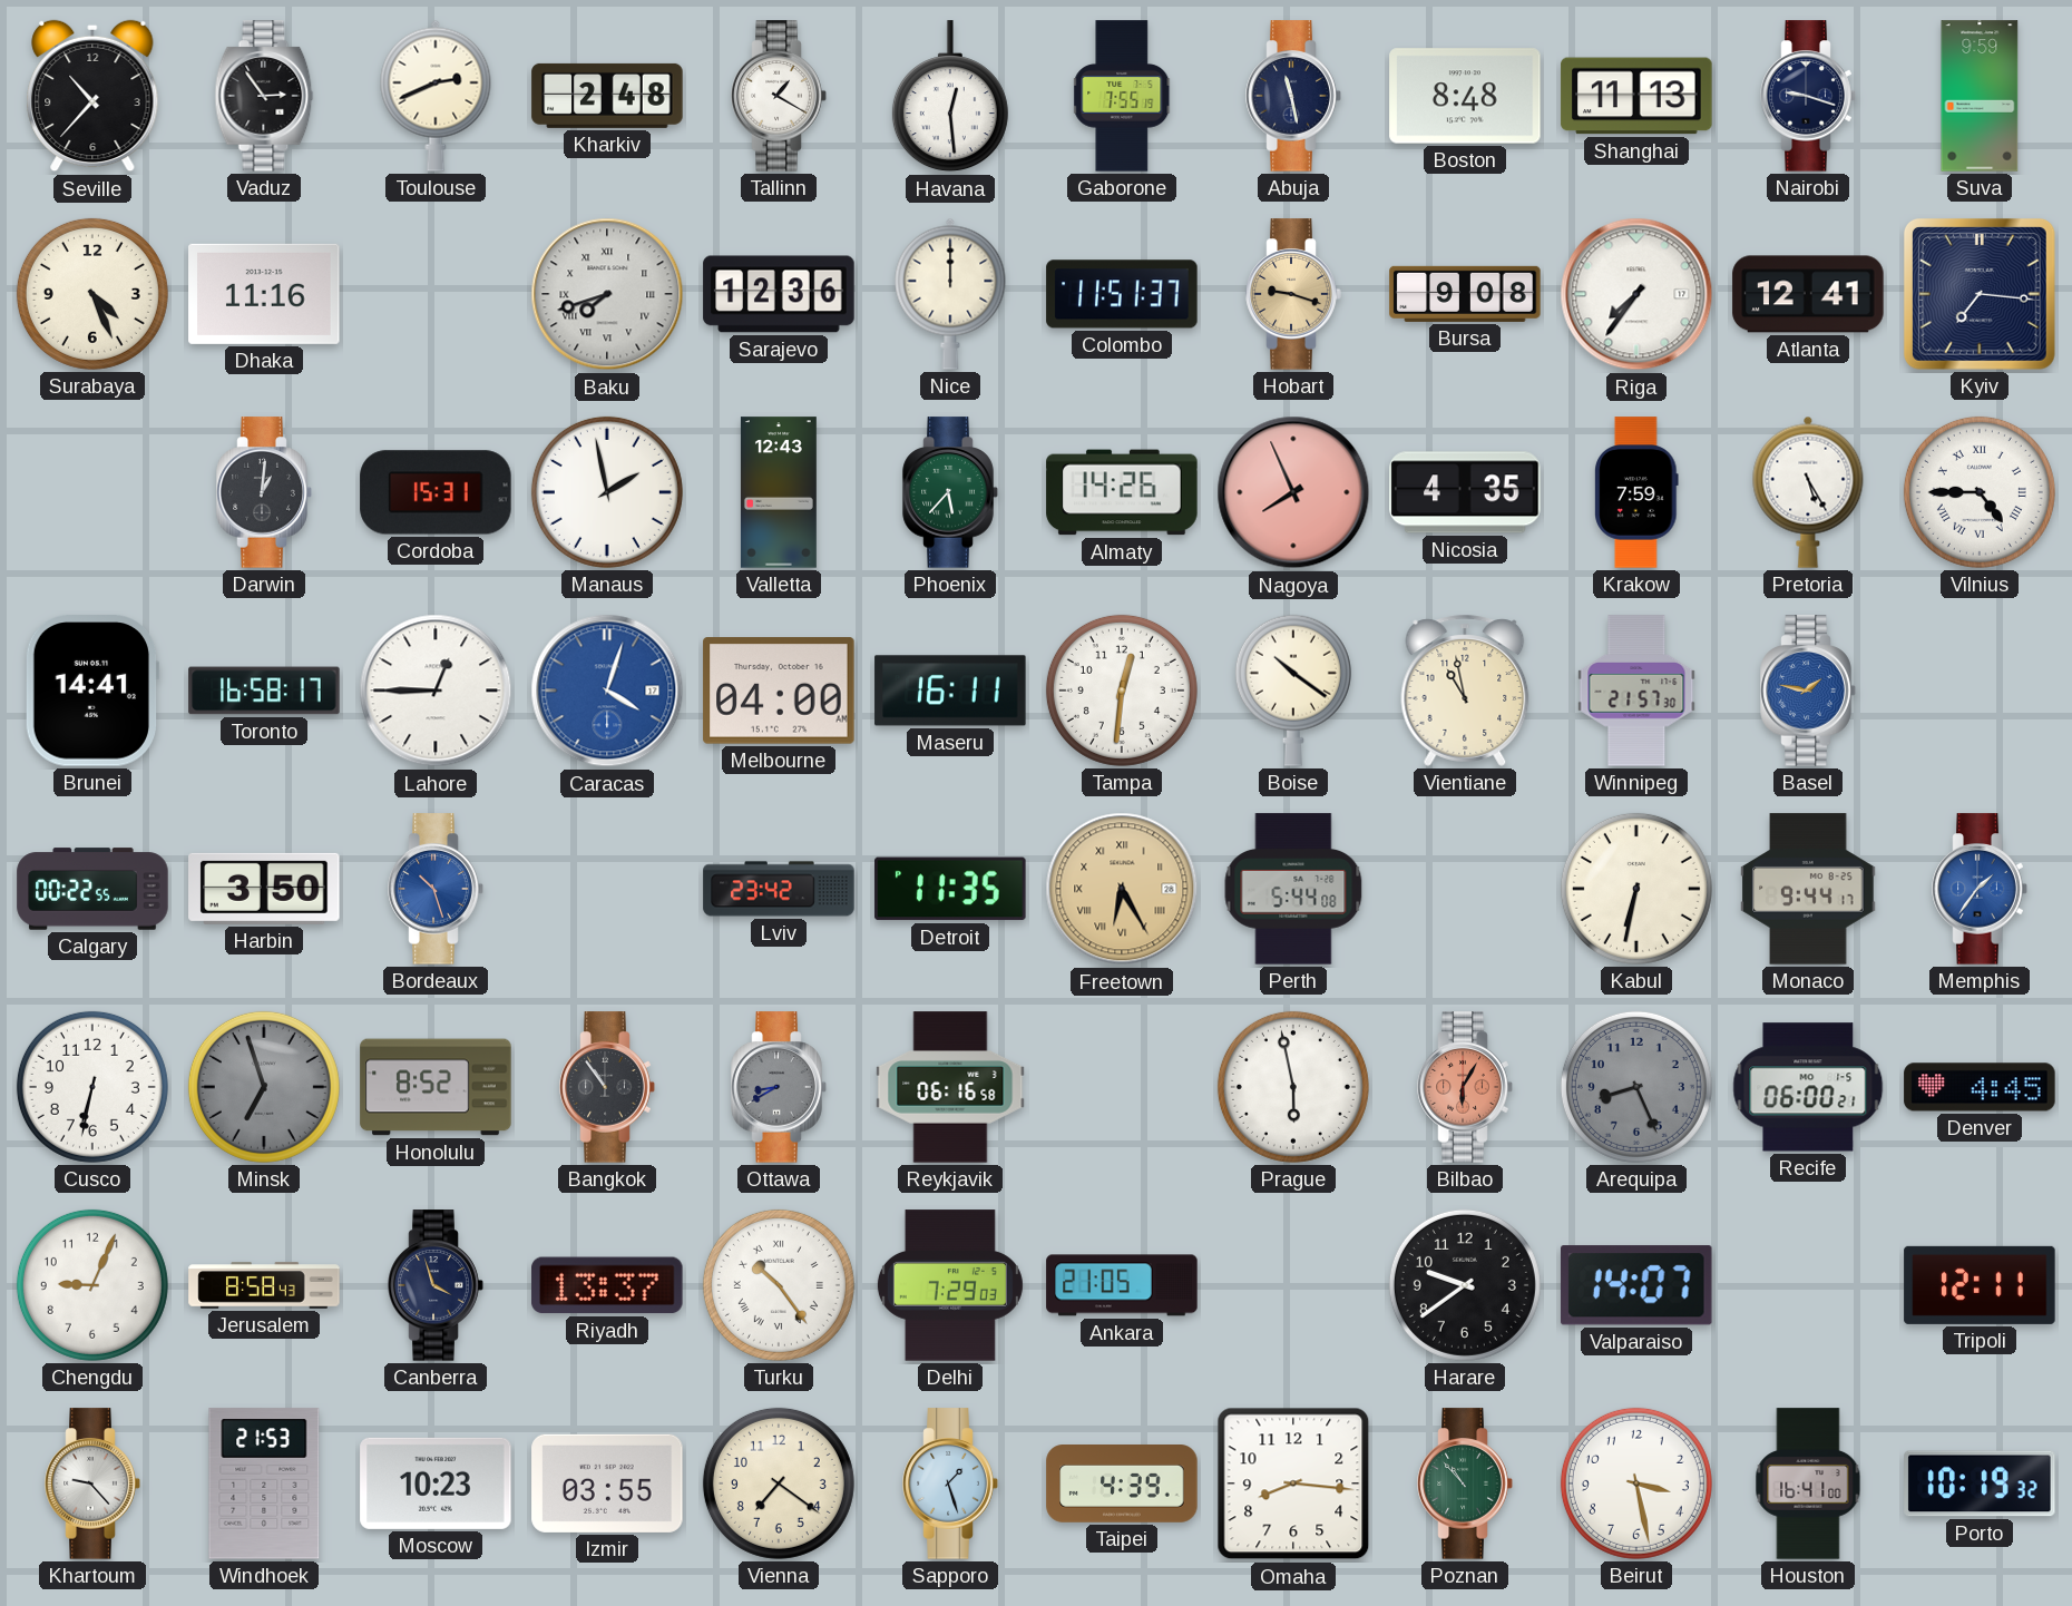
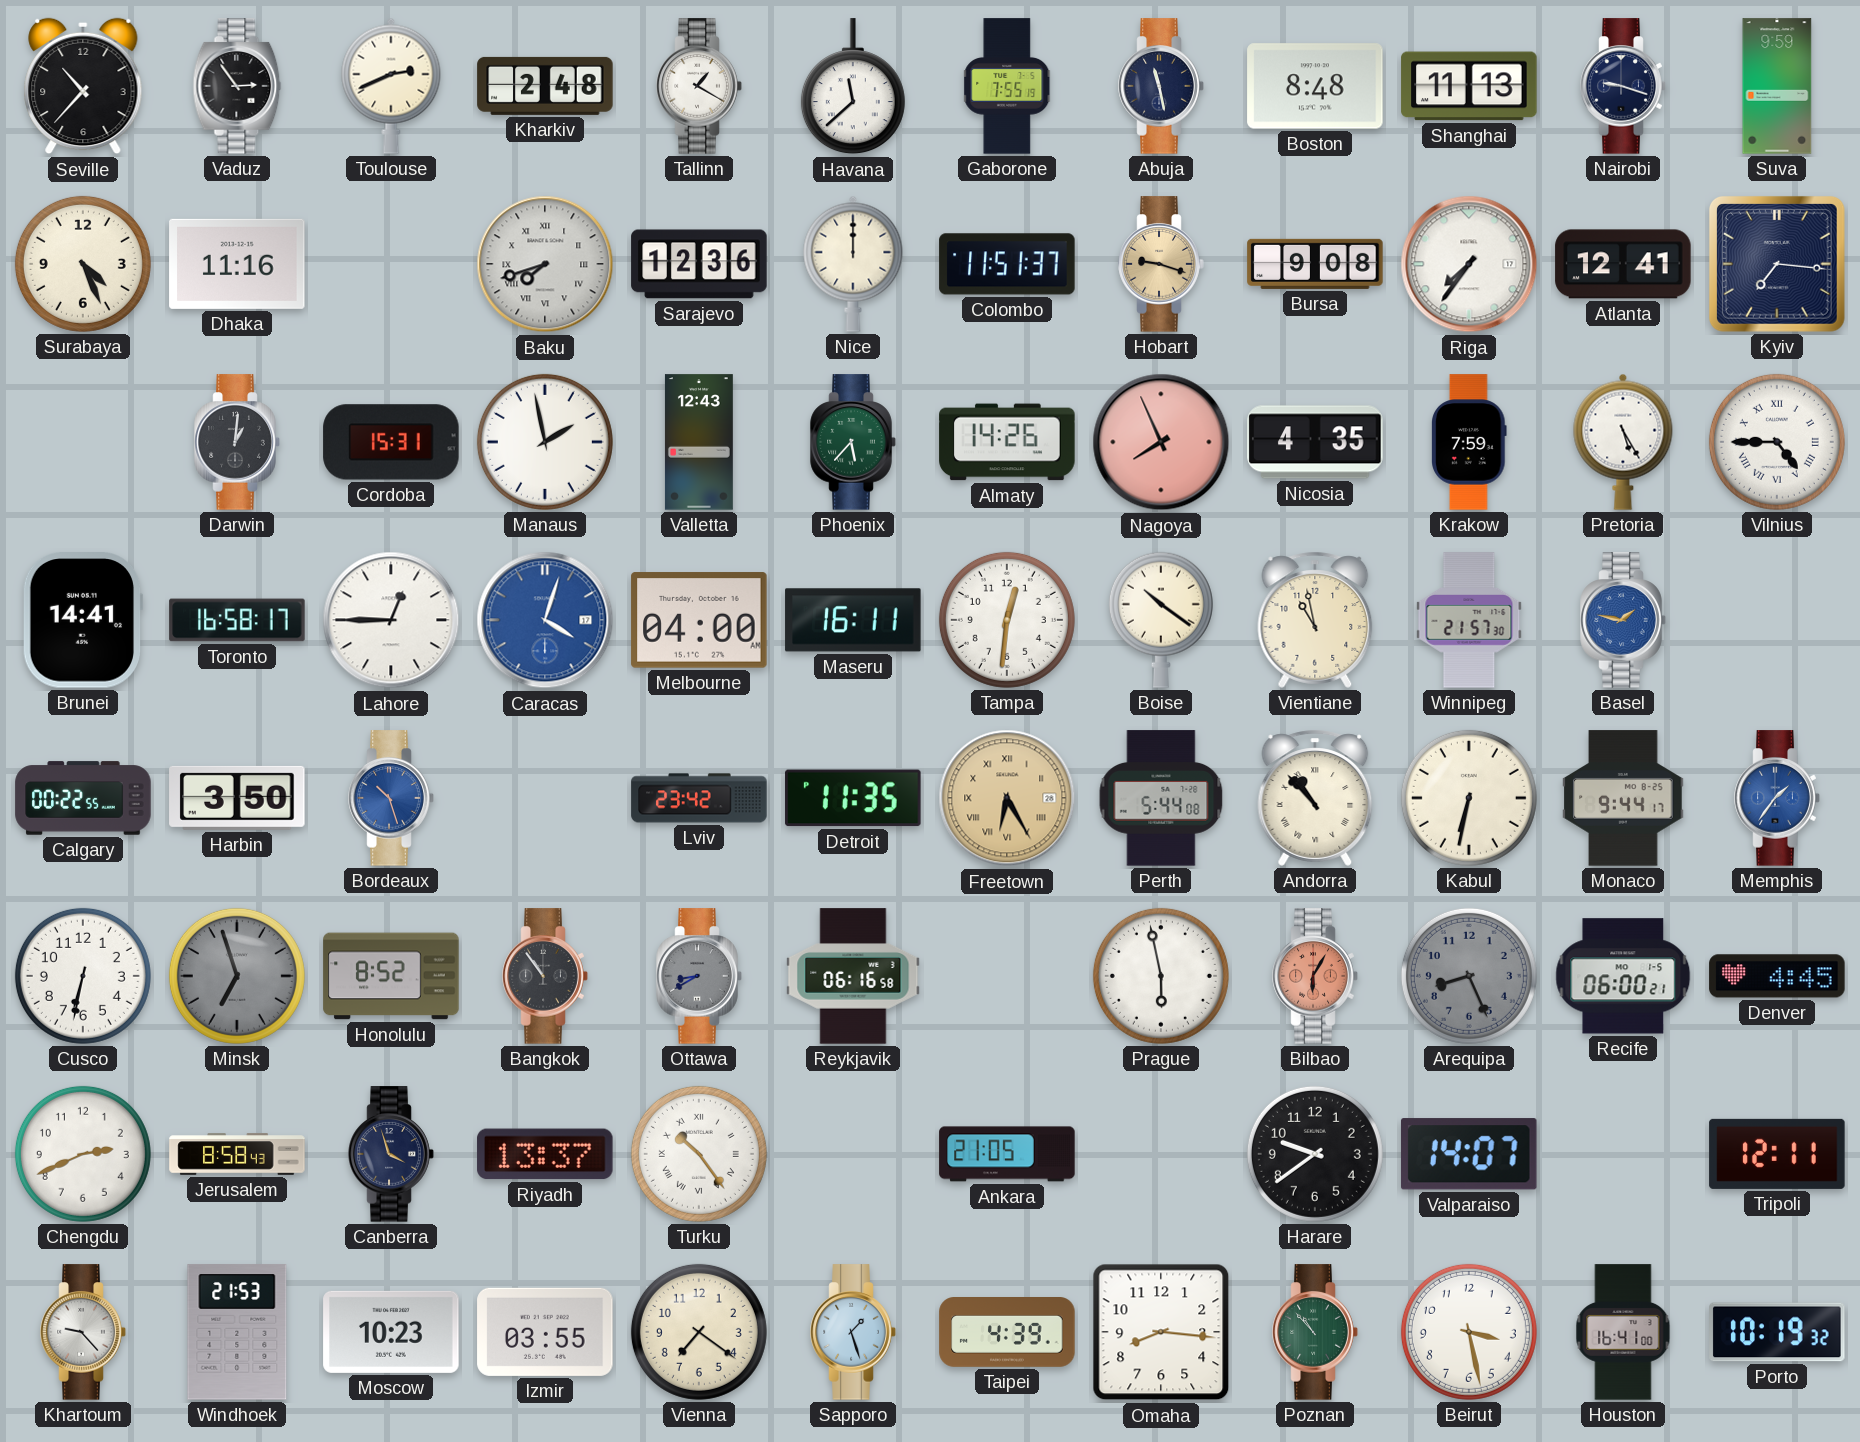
Havana: 12:29 -> 11:38
Andorra: none -> 10:53
Chengdu: 9:04 -> 2:41
Delhi: 7:29 -> none
